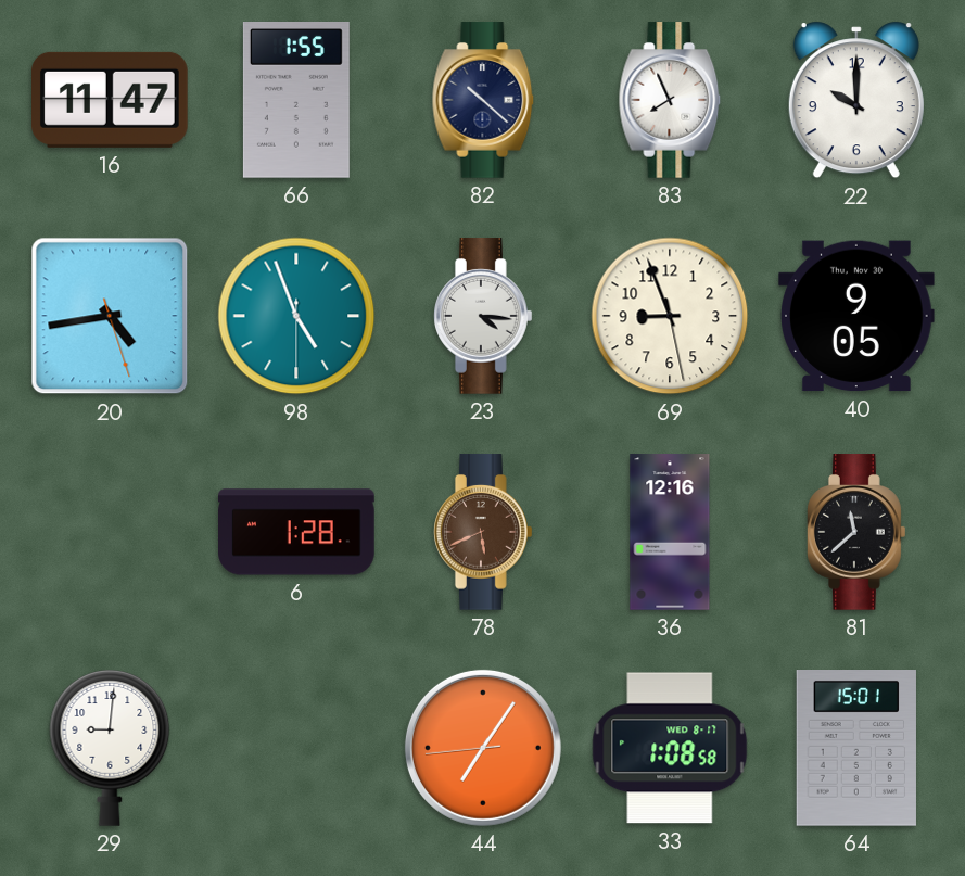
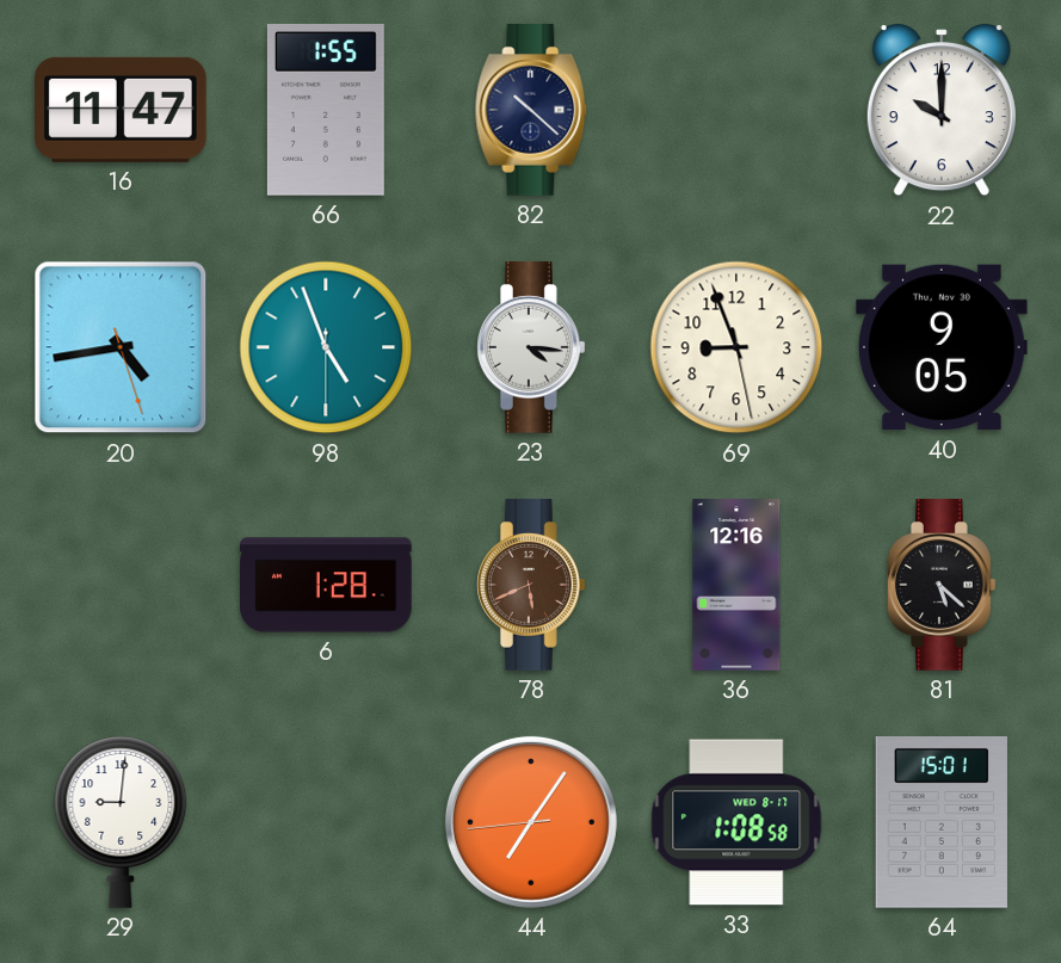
83: 7:56 -> none
81: 11:38 -> 5:22
